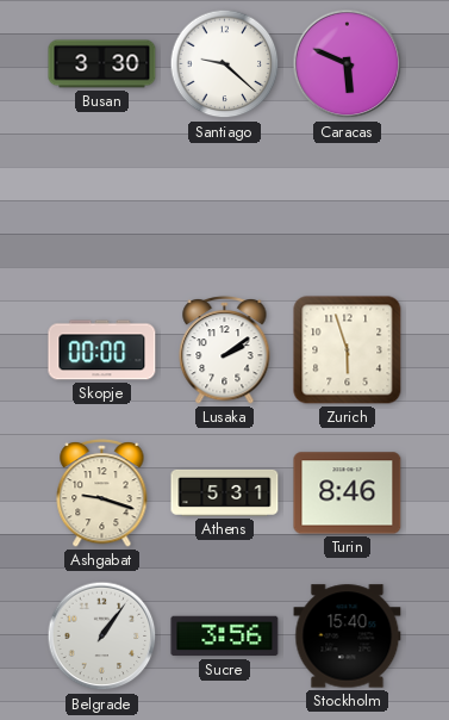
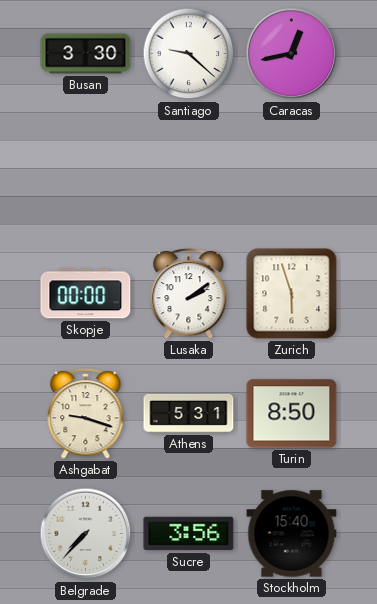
Caracas: 5:49 -> 12:43
Turin: 8:46 -> 8:50
Belgrade: 1:06 -> 7:37
